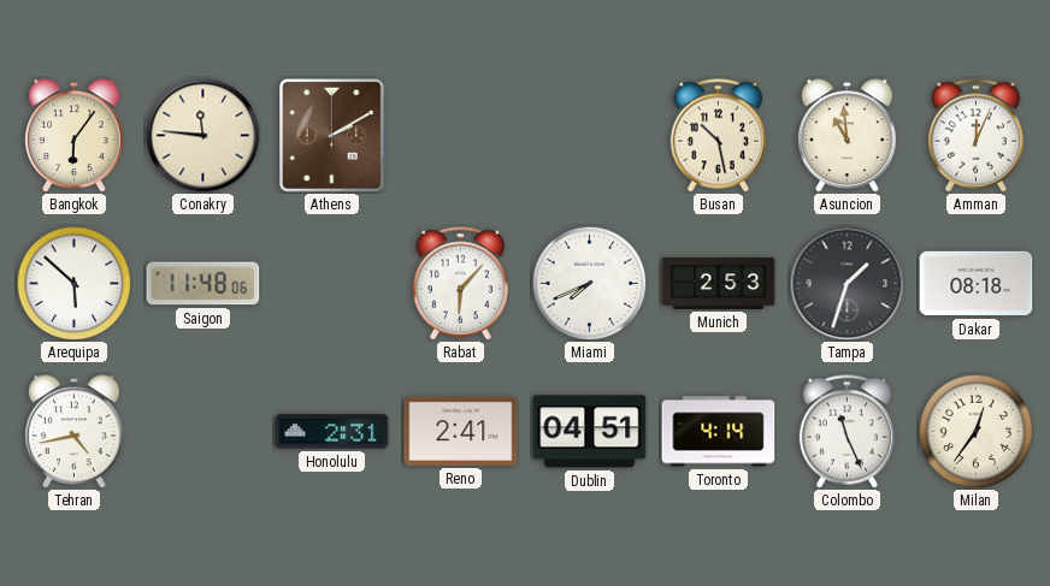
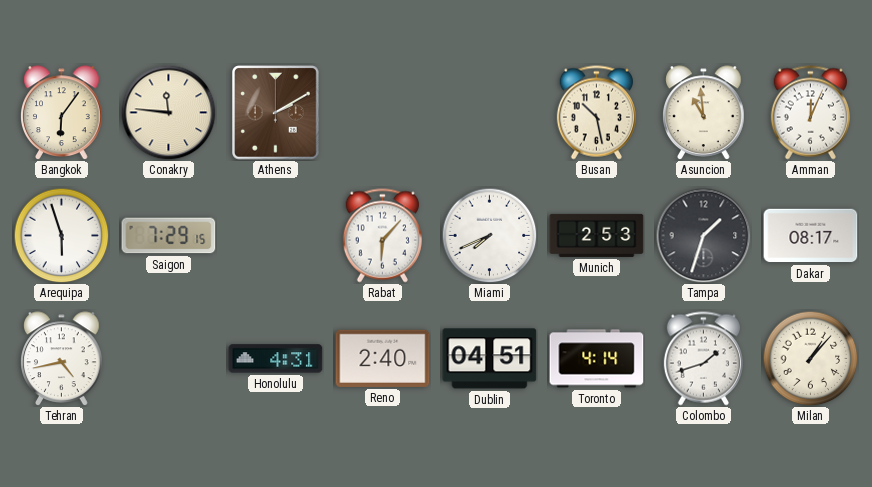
Arequipa: 5:52 -> 5:57
Saigon: 11:48 -> 7:29
Dakar: 08:18 -> 08:17
Honolulu: 2:31 -> 4:31
Reno: 2:41 -> 2:40
Colombo: 11:26 -> 1:42
Milan: 12:36 -> 1:07
